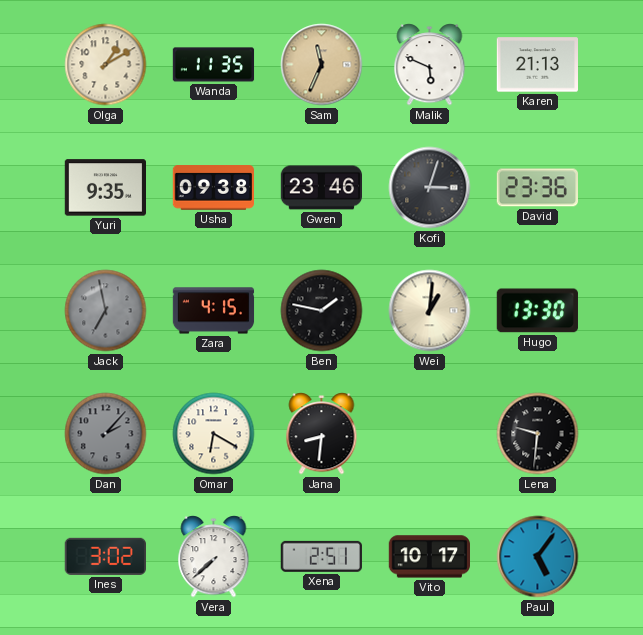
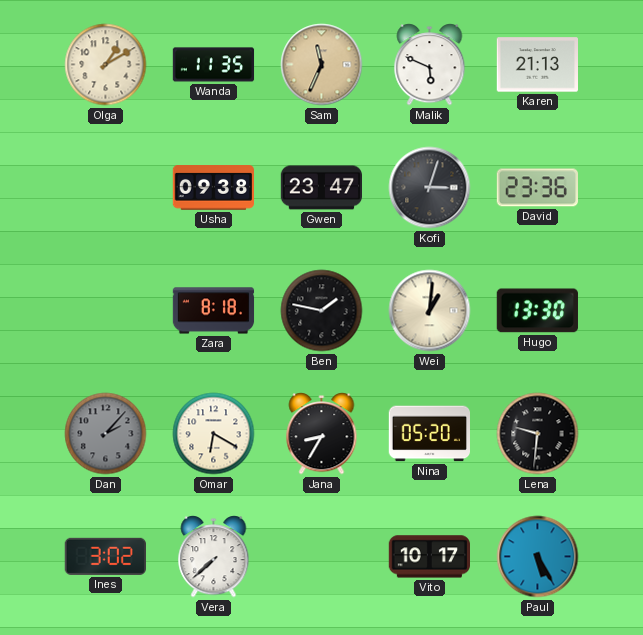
Yuri: 9:35 -> none
Gwen: 23:46 -> 23:47
Jack: 6:58 -> none
Zara: 4:15 -> 8:18
Jana: 8:31 -> 8:35
Nina: none -> 05:20
Xena: 2:51 -> none
Paul: 5:06 -> 5:25
